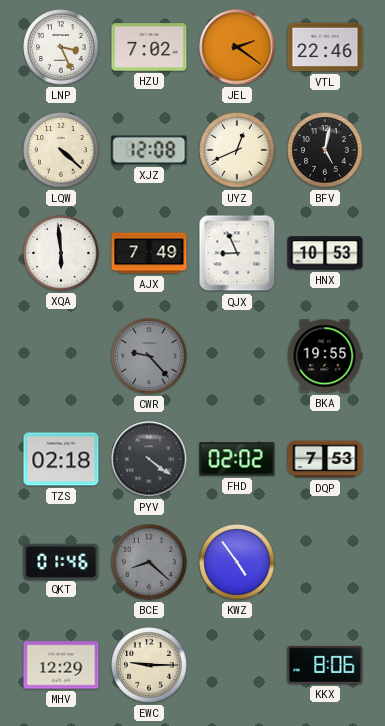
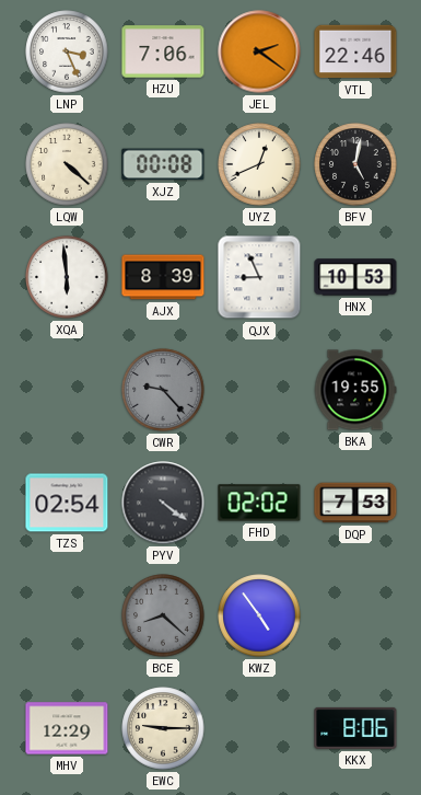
HZU: 7:02 -> 7:06
XJZ: 12:08 -> 00:08
AJX: 7:49 -> 8:39
TZS: 02:18 -> 02:54
QKT: 01:46 -> none
